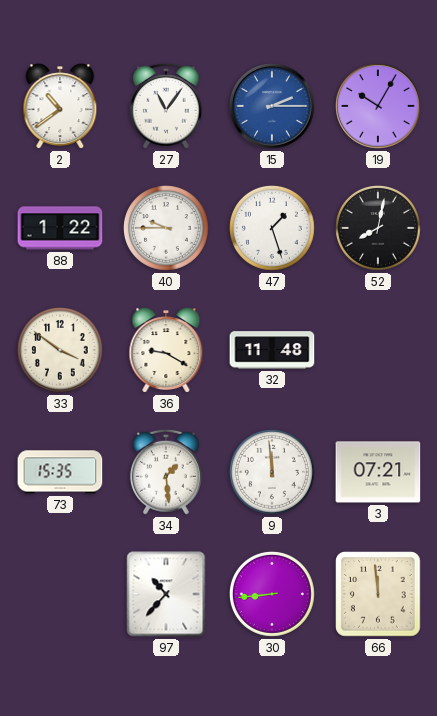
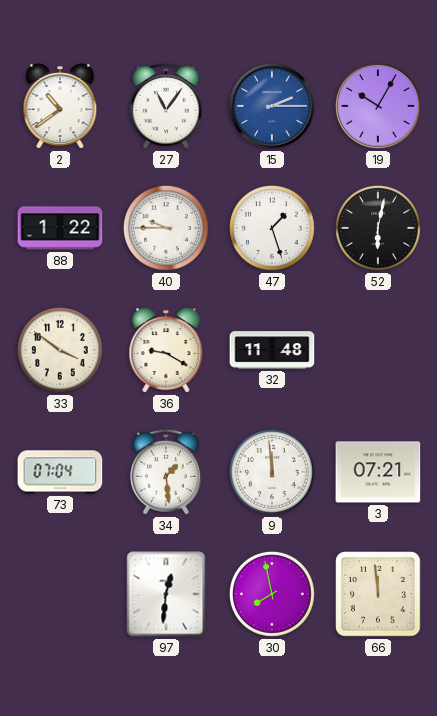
52: 8:02 -> 6:02
73: 15:35 -> 07:04
97: 10:37 -> 12:31
30: 8:44 -> 7:58
